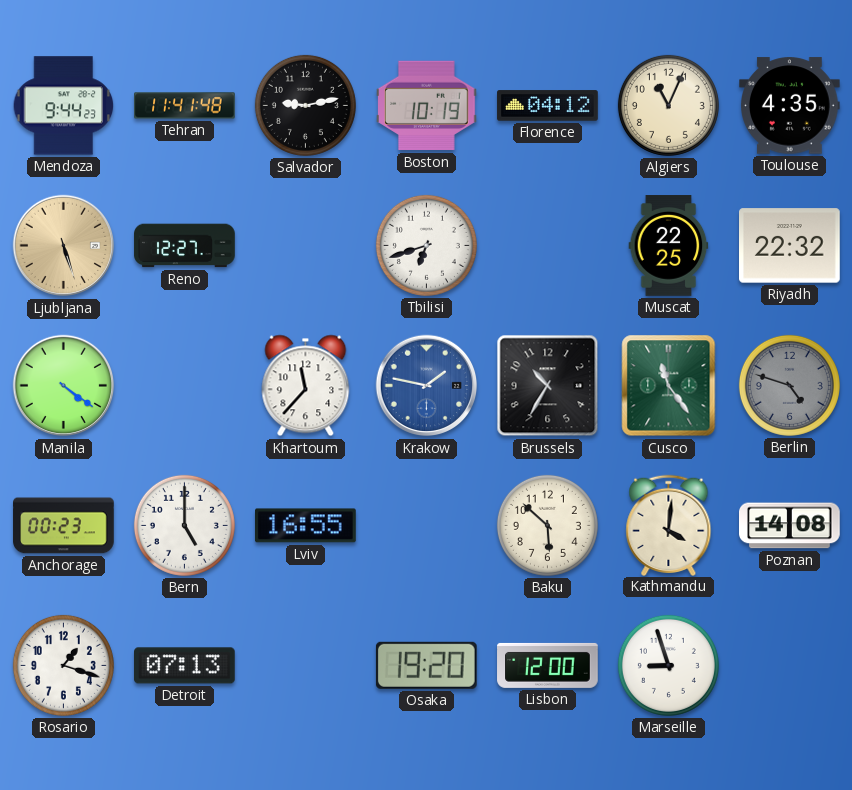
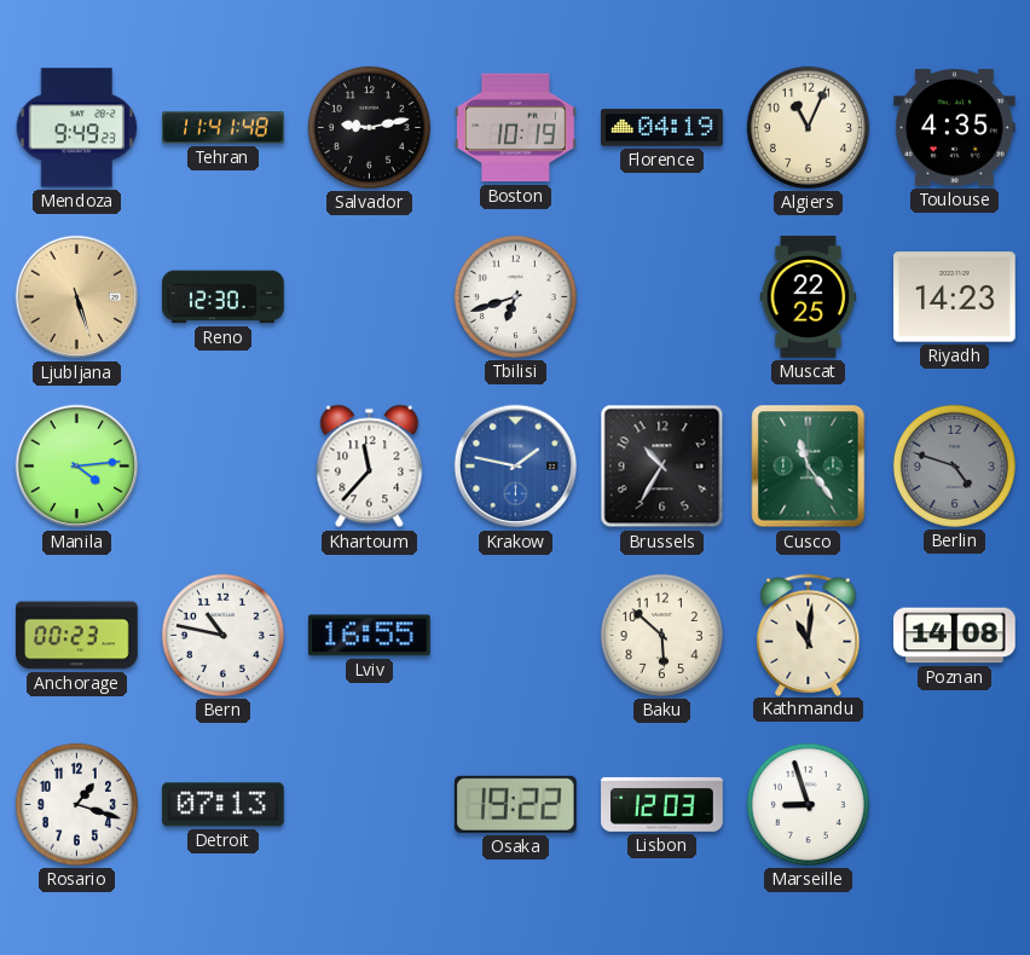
Mendoza: 9:44 -> 9:49
Florence: 04:12 -> 04:19
Reno: 12:27 -> 12:30
Riyadh: 22:32 -> 14:23
Manila: 4:21 -> 4:14
Bern: 5:00 -> 10:47
Kathmandu: 4:01 -> 11:01
Osaka: 19:20 -> 19:22
Lisbon: 12:00 -> 12:03
